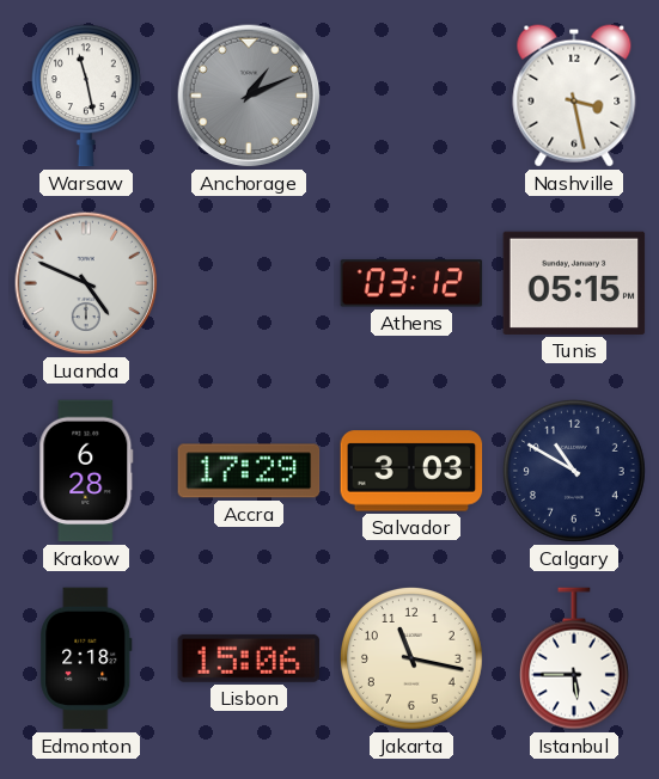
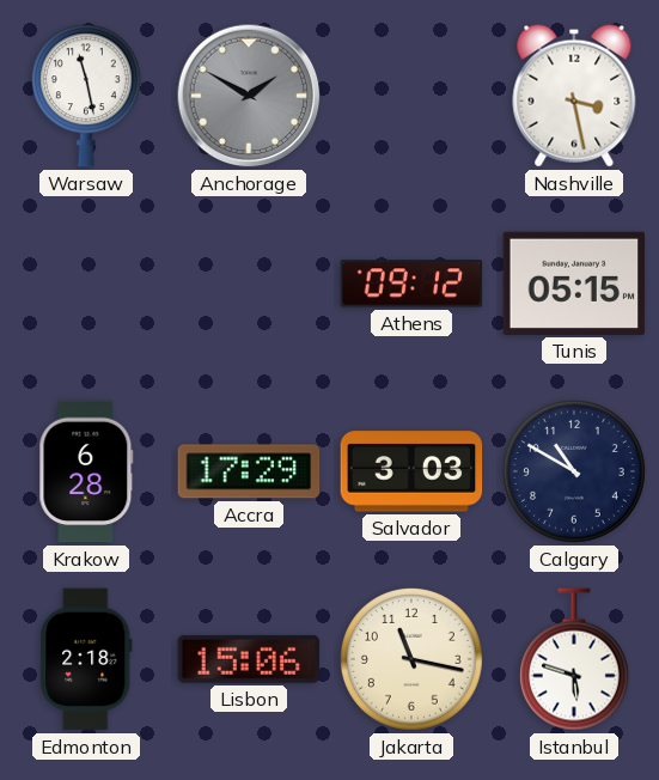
Anchorage: 1:11 -> 1:50
Luanda: 4:49 -> none
Athens: 03:12 -> 09:12
Istanbul: 5:45 -> 5:48
